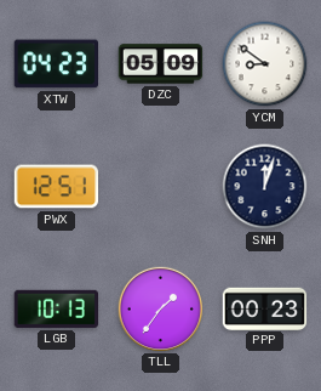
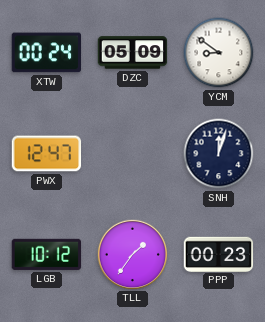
XTW: 04:23 -> 00:24
PWX: 12:51 -> 12:47
LGB: 10:13 -> 10:12
